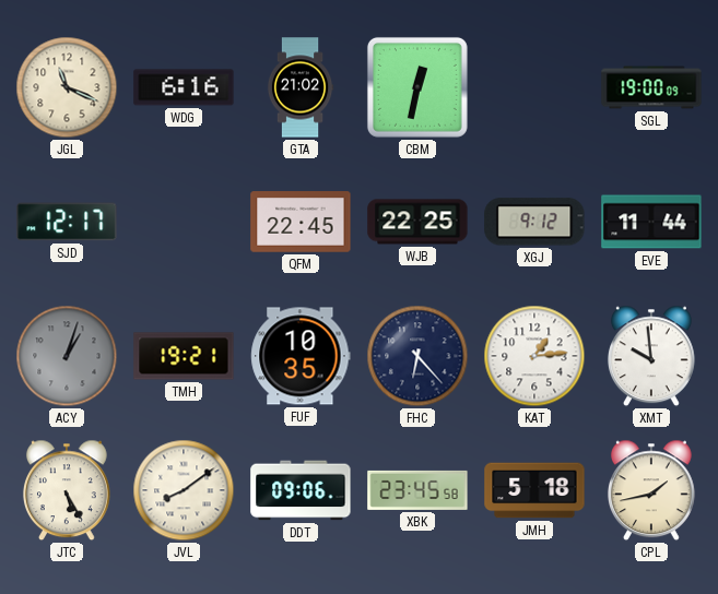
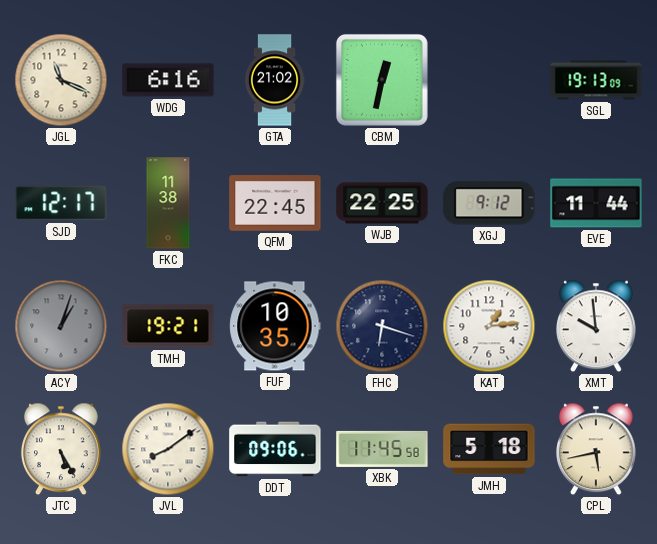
SGL: 19:00 -> 19:13
FKC: none -> 11:38
FHC: 6:23 -> 6:18
XBK: 23:45 -> 11:45
CPL: 1:43 -> 5:43
